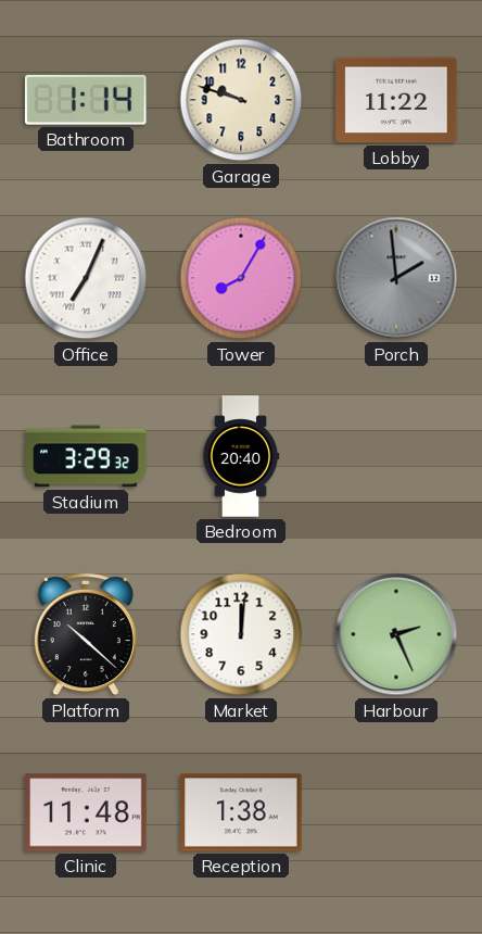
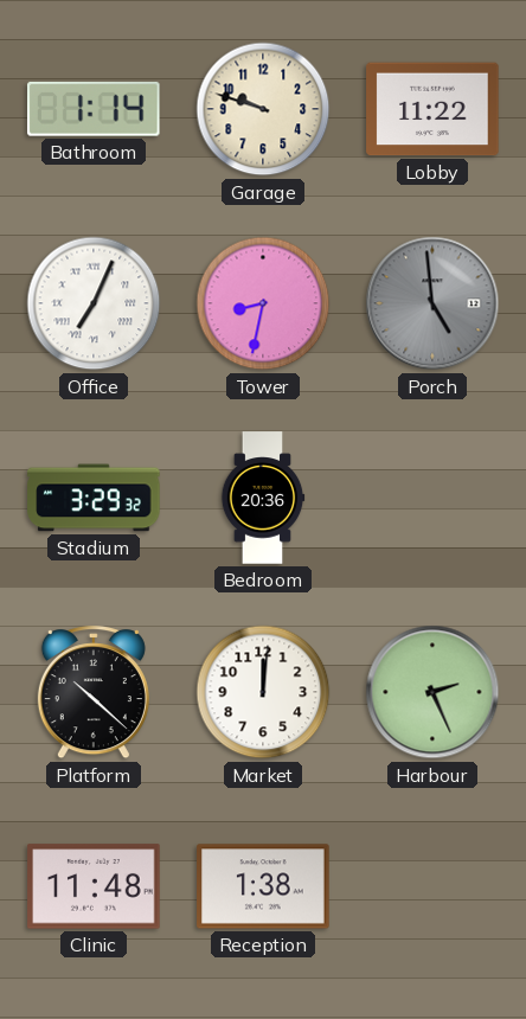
Tower: 8:05 -> 8:32
Porch: 1:59 -> 4:59
Bedroom: 20:40 -> 20:36
